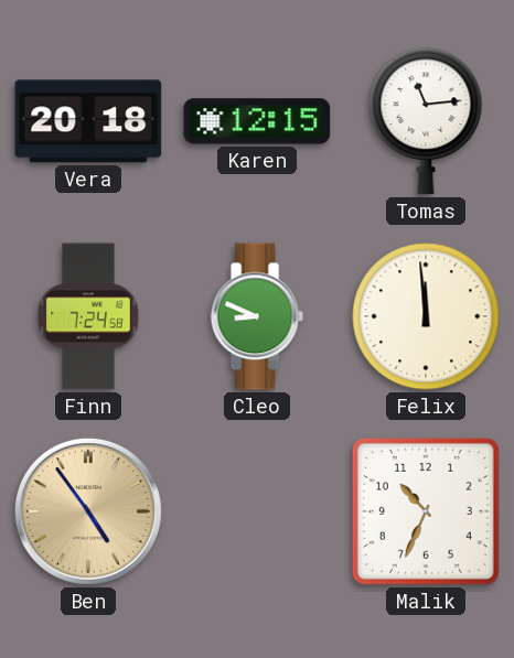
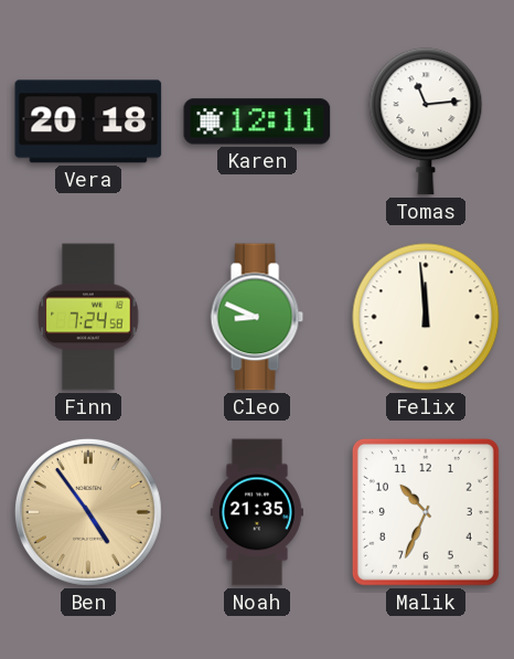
Karen: 12:15 -> 12:11
Noah: none -> 21:35
